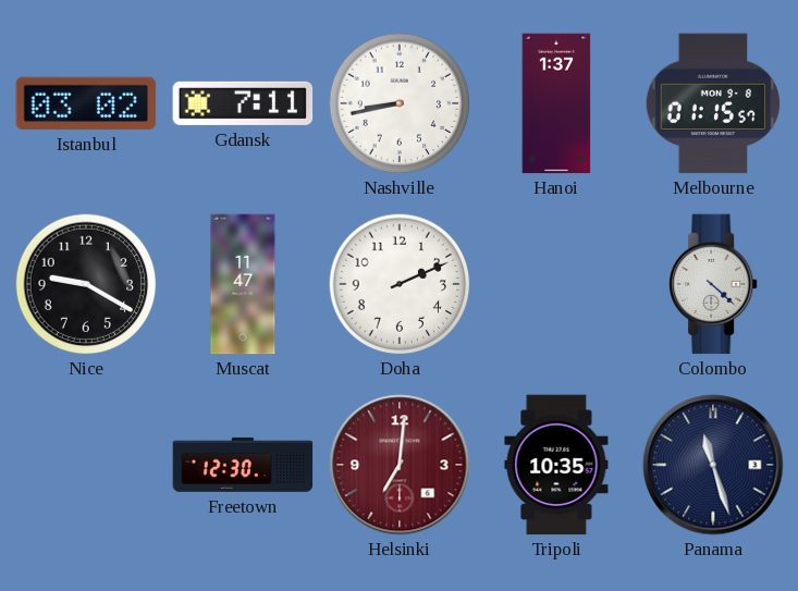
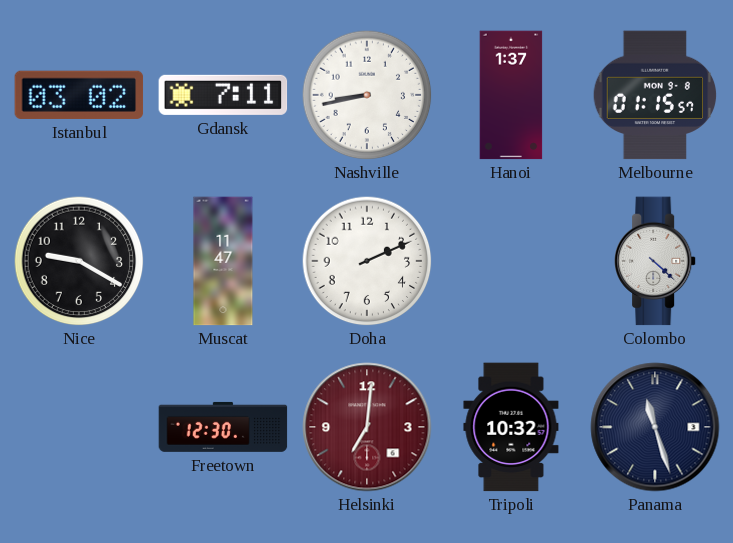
Tripoli: 10:35 -> 10:32
